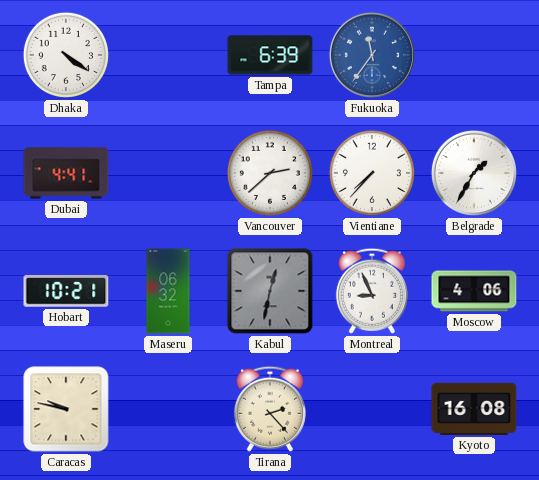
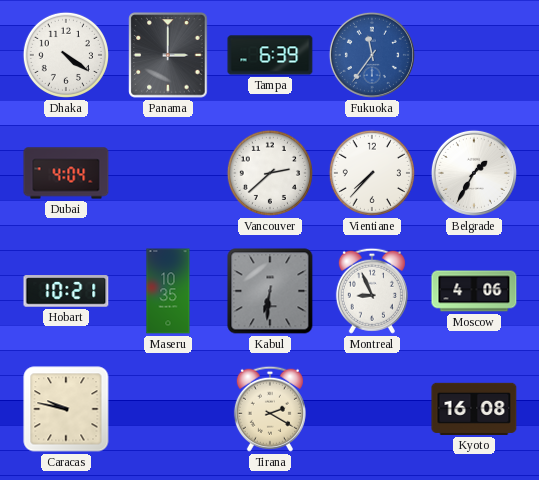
Panama: none -> 3:00
Dubai: 4:41 -> 4:04
Maseru: 06:32 -> 10:35
Kabul: 12:32 -> 6:31
Tirana: 2:23 -> 2:20
